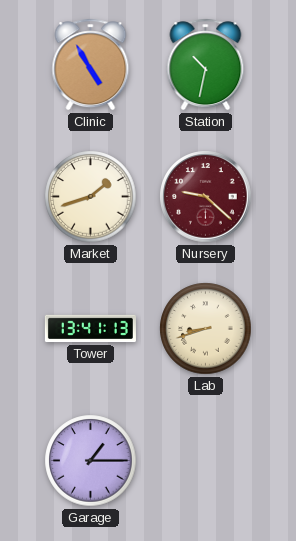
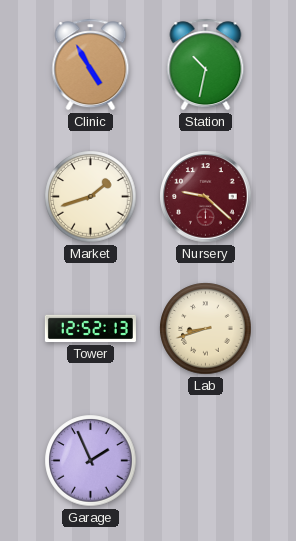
Tower: 13:41 -> 12:52
Garage: 1:15 -> 1:56
